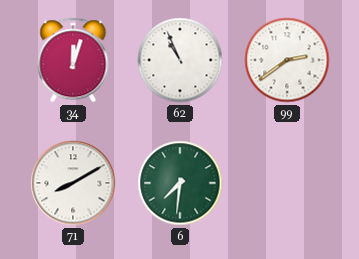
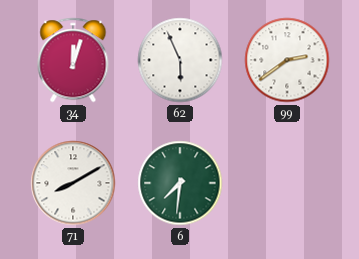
62: 10:56 -> 5:56
